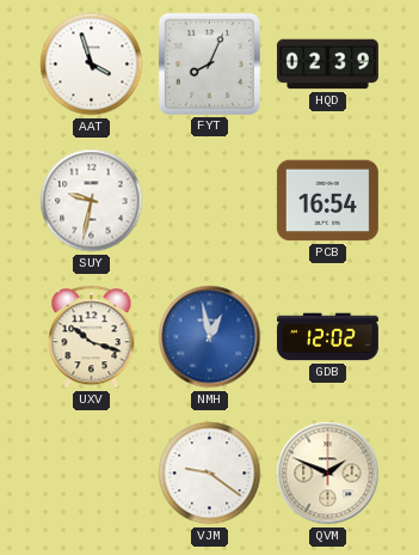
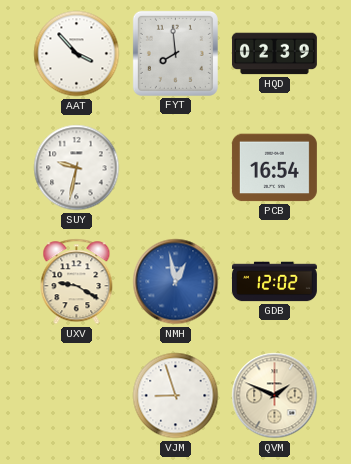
AAT: 3:57 -> 3:53
FYT: 8:04 -> 7:59
UXV: 10:18 -> 9:20
VJM: 9:21 -> 8:57
